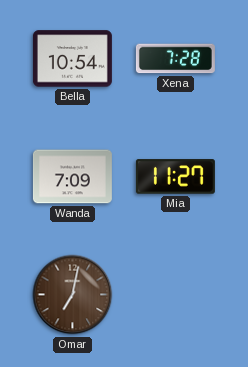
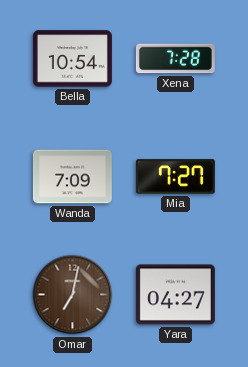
Mia: 11:27 -> 7:27
Yara: none -> 04:27
